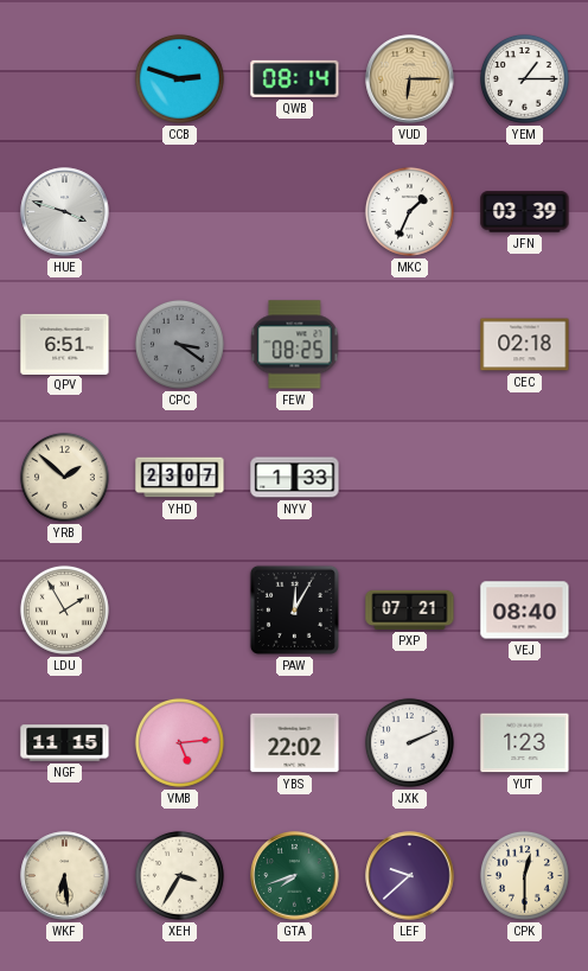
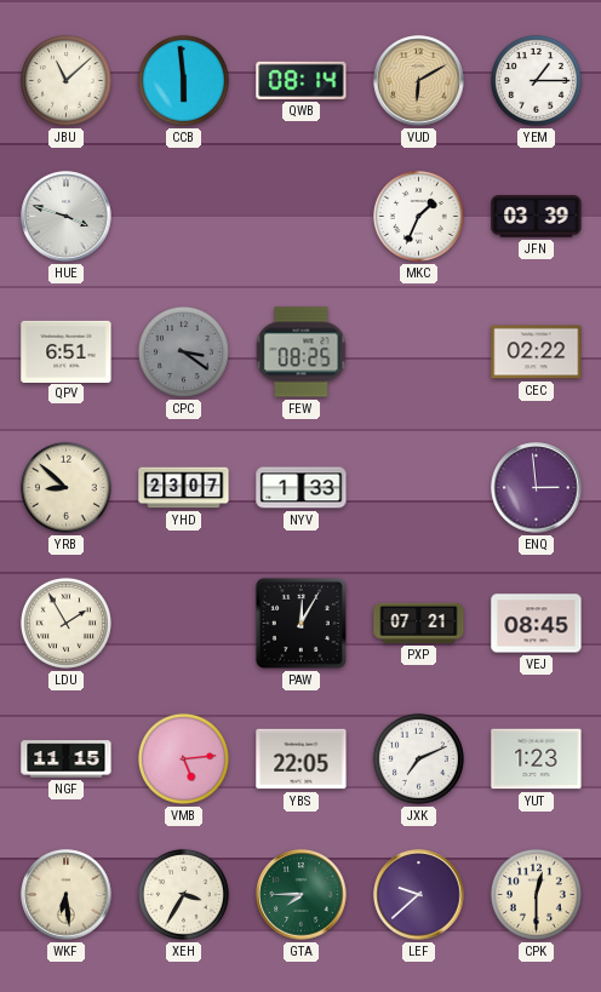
JBU: none -> 11:08
CCB: 2:48 -> 5:59
VUD: 6:15 -> 6:10
CEC: 02:18 -> 02:22
YRB: 1:52 -> 8:52
ENQ: none -> 2:59
VEJ: 08:40 -> 08:45
YBS: 22:02 -> 22:05
JXK: 2:11 -> 7:11
GTA: 7:42 -> 7:45
